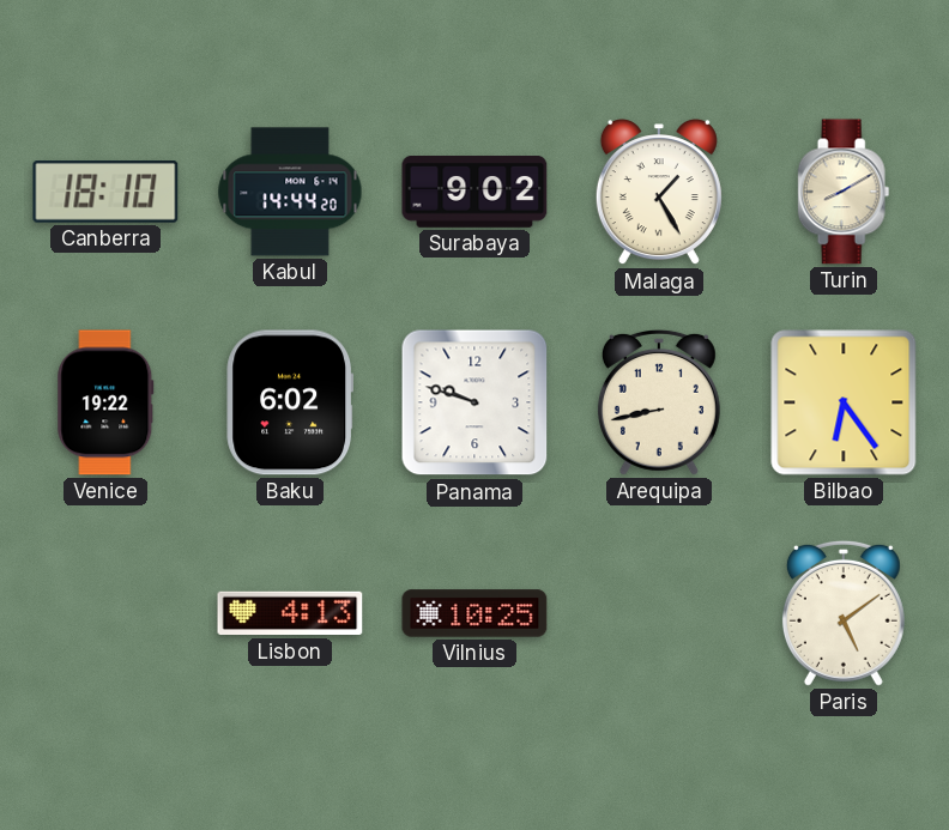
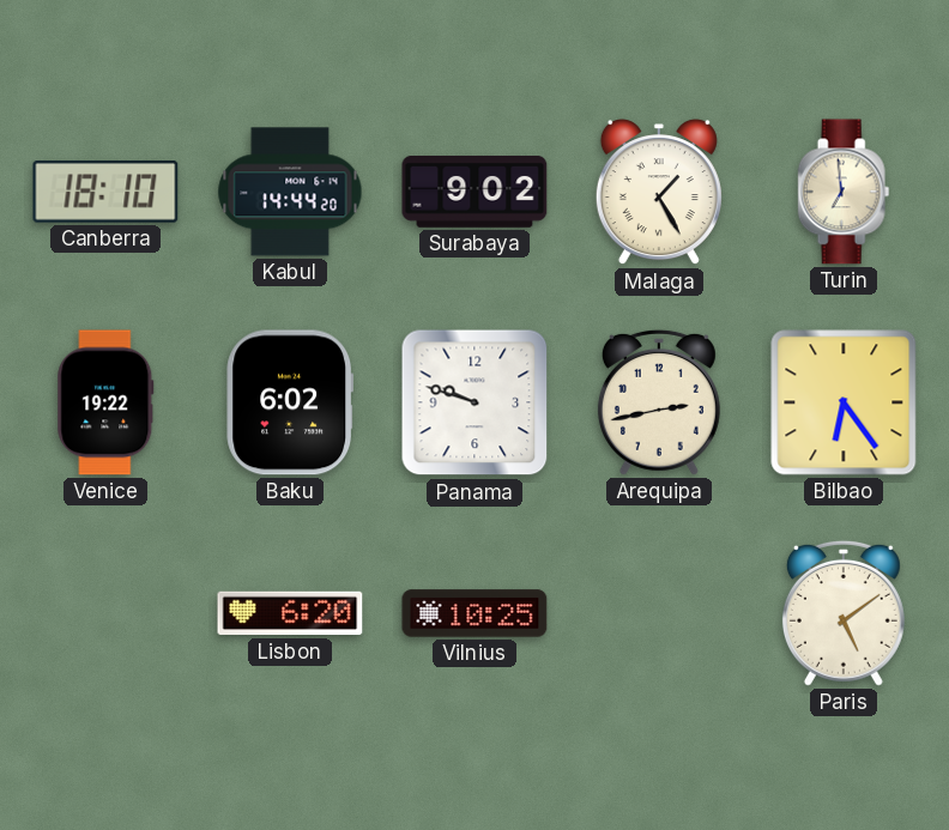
Turin: 8:10 -> 6:59
Arequipa: 8:43 -> 2:43
Lisbon: 4:13 -> 6:20
